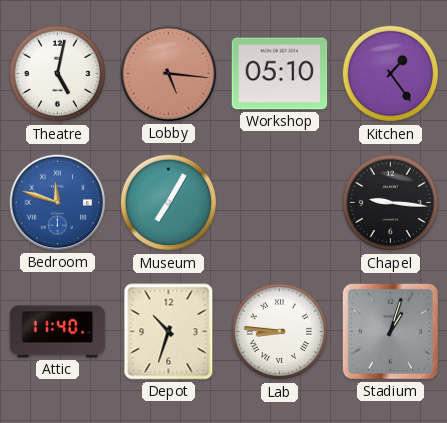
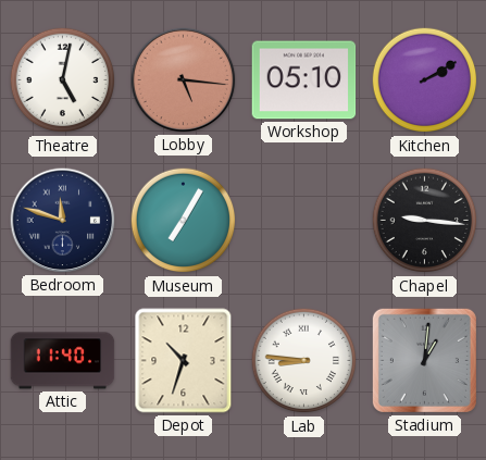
Kitchen: 1:24 -> 2:10
Bedroom dial: blue -> navy
Stadium: 1:03 -> 1:01
